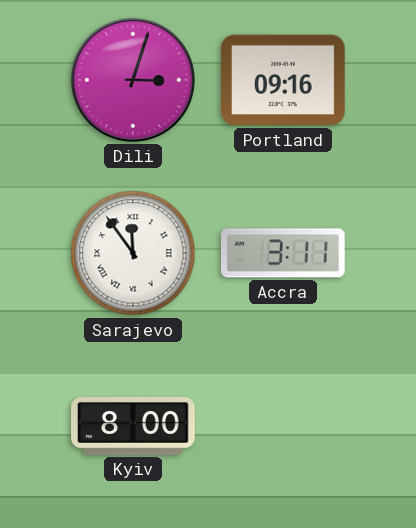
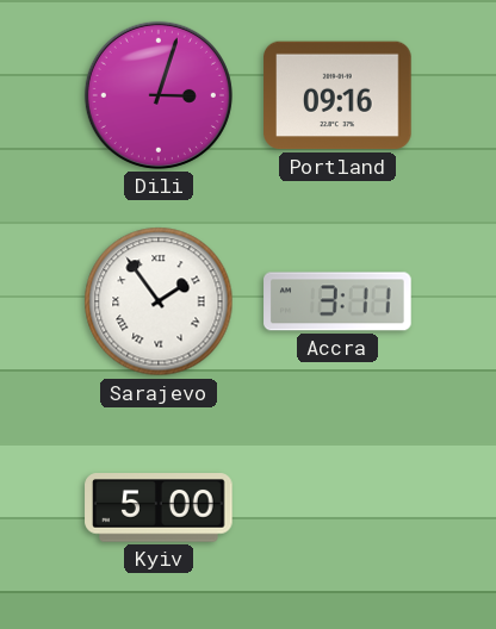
Sarajevo: 11:54 -> 1:54
Kyiv: 8:00 -> 5:00
